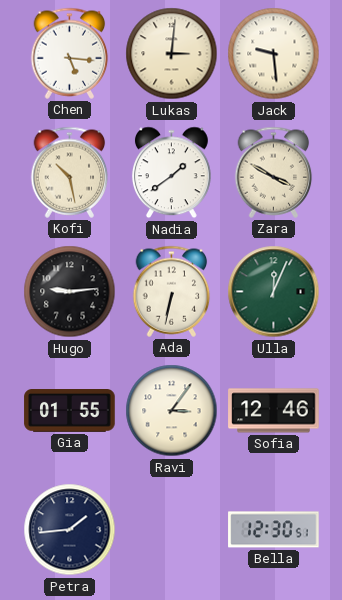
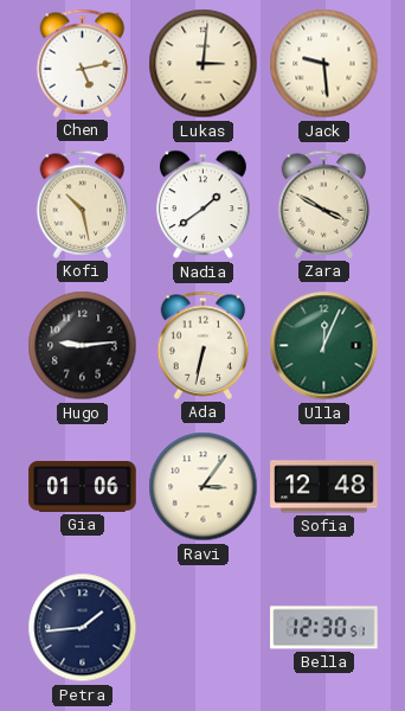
Chen: 5:16 -> 5:13
Gia: 01:55 -> 01:06
Sofia: 12:46 -> 12:48
